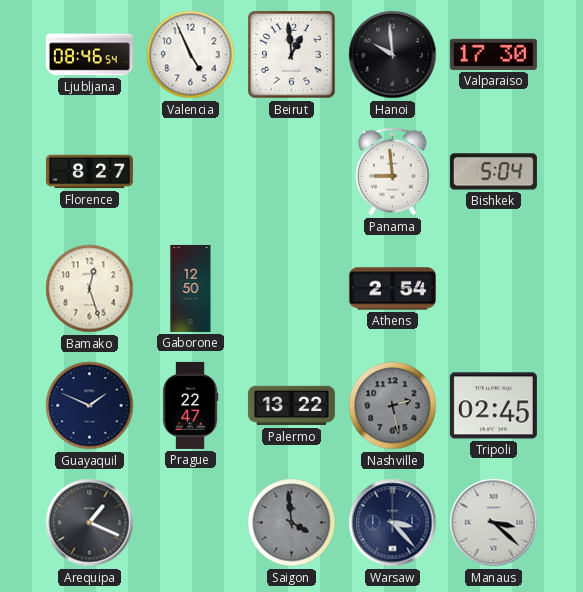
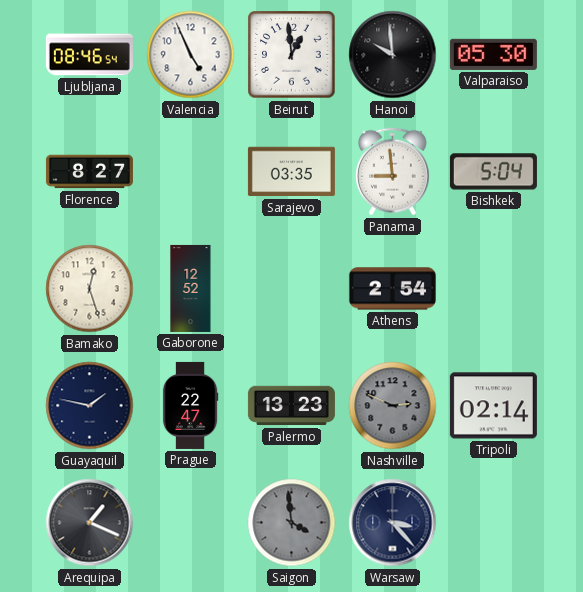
Valparaiso: 17:30 -> 05:30
Sarajevo: none -> 03:35
Gaborone: 12:50 -> 12:52
Guayaquil: 1:49 -> 1:47
Palermo: 13:22 -> 13:23
Nashville: 2:28 -> 2:49
Tripoli: 02:45 -> 02:14
Manaus: 3:22 -> none
